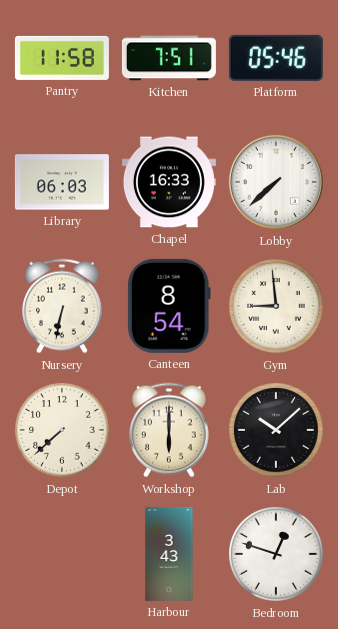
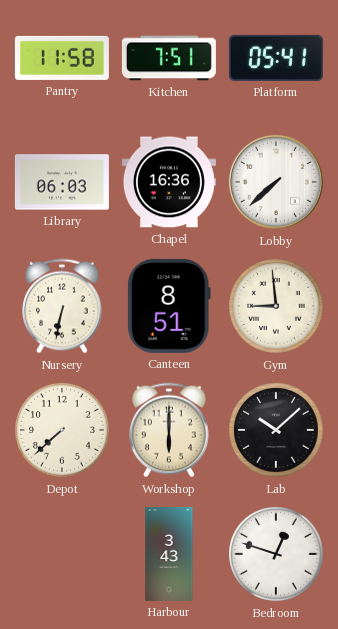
Platform: 05:46 -> 05:41
Chapel: 16:33 -> 16:36
Canteen: 8:54 -> 8:51
